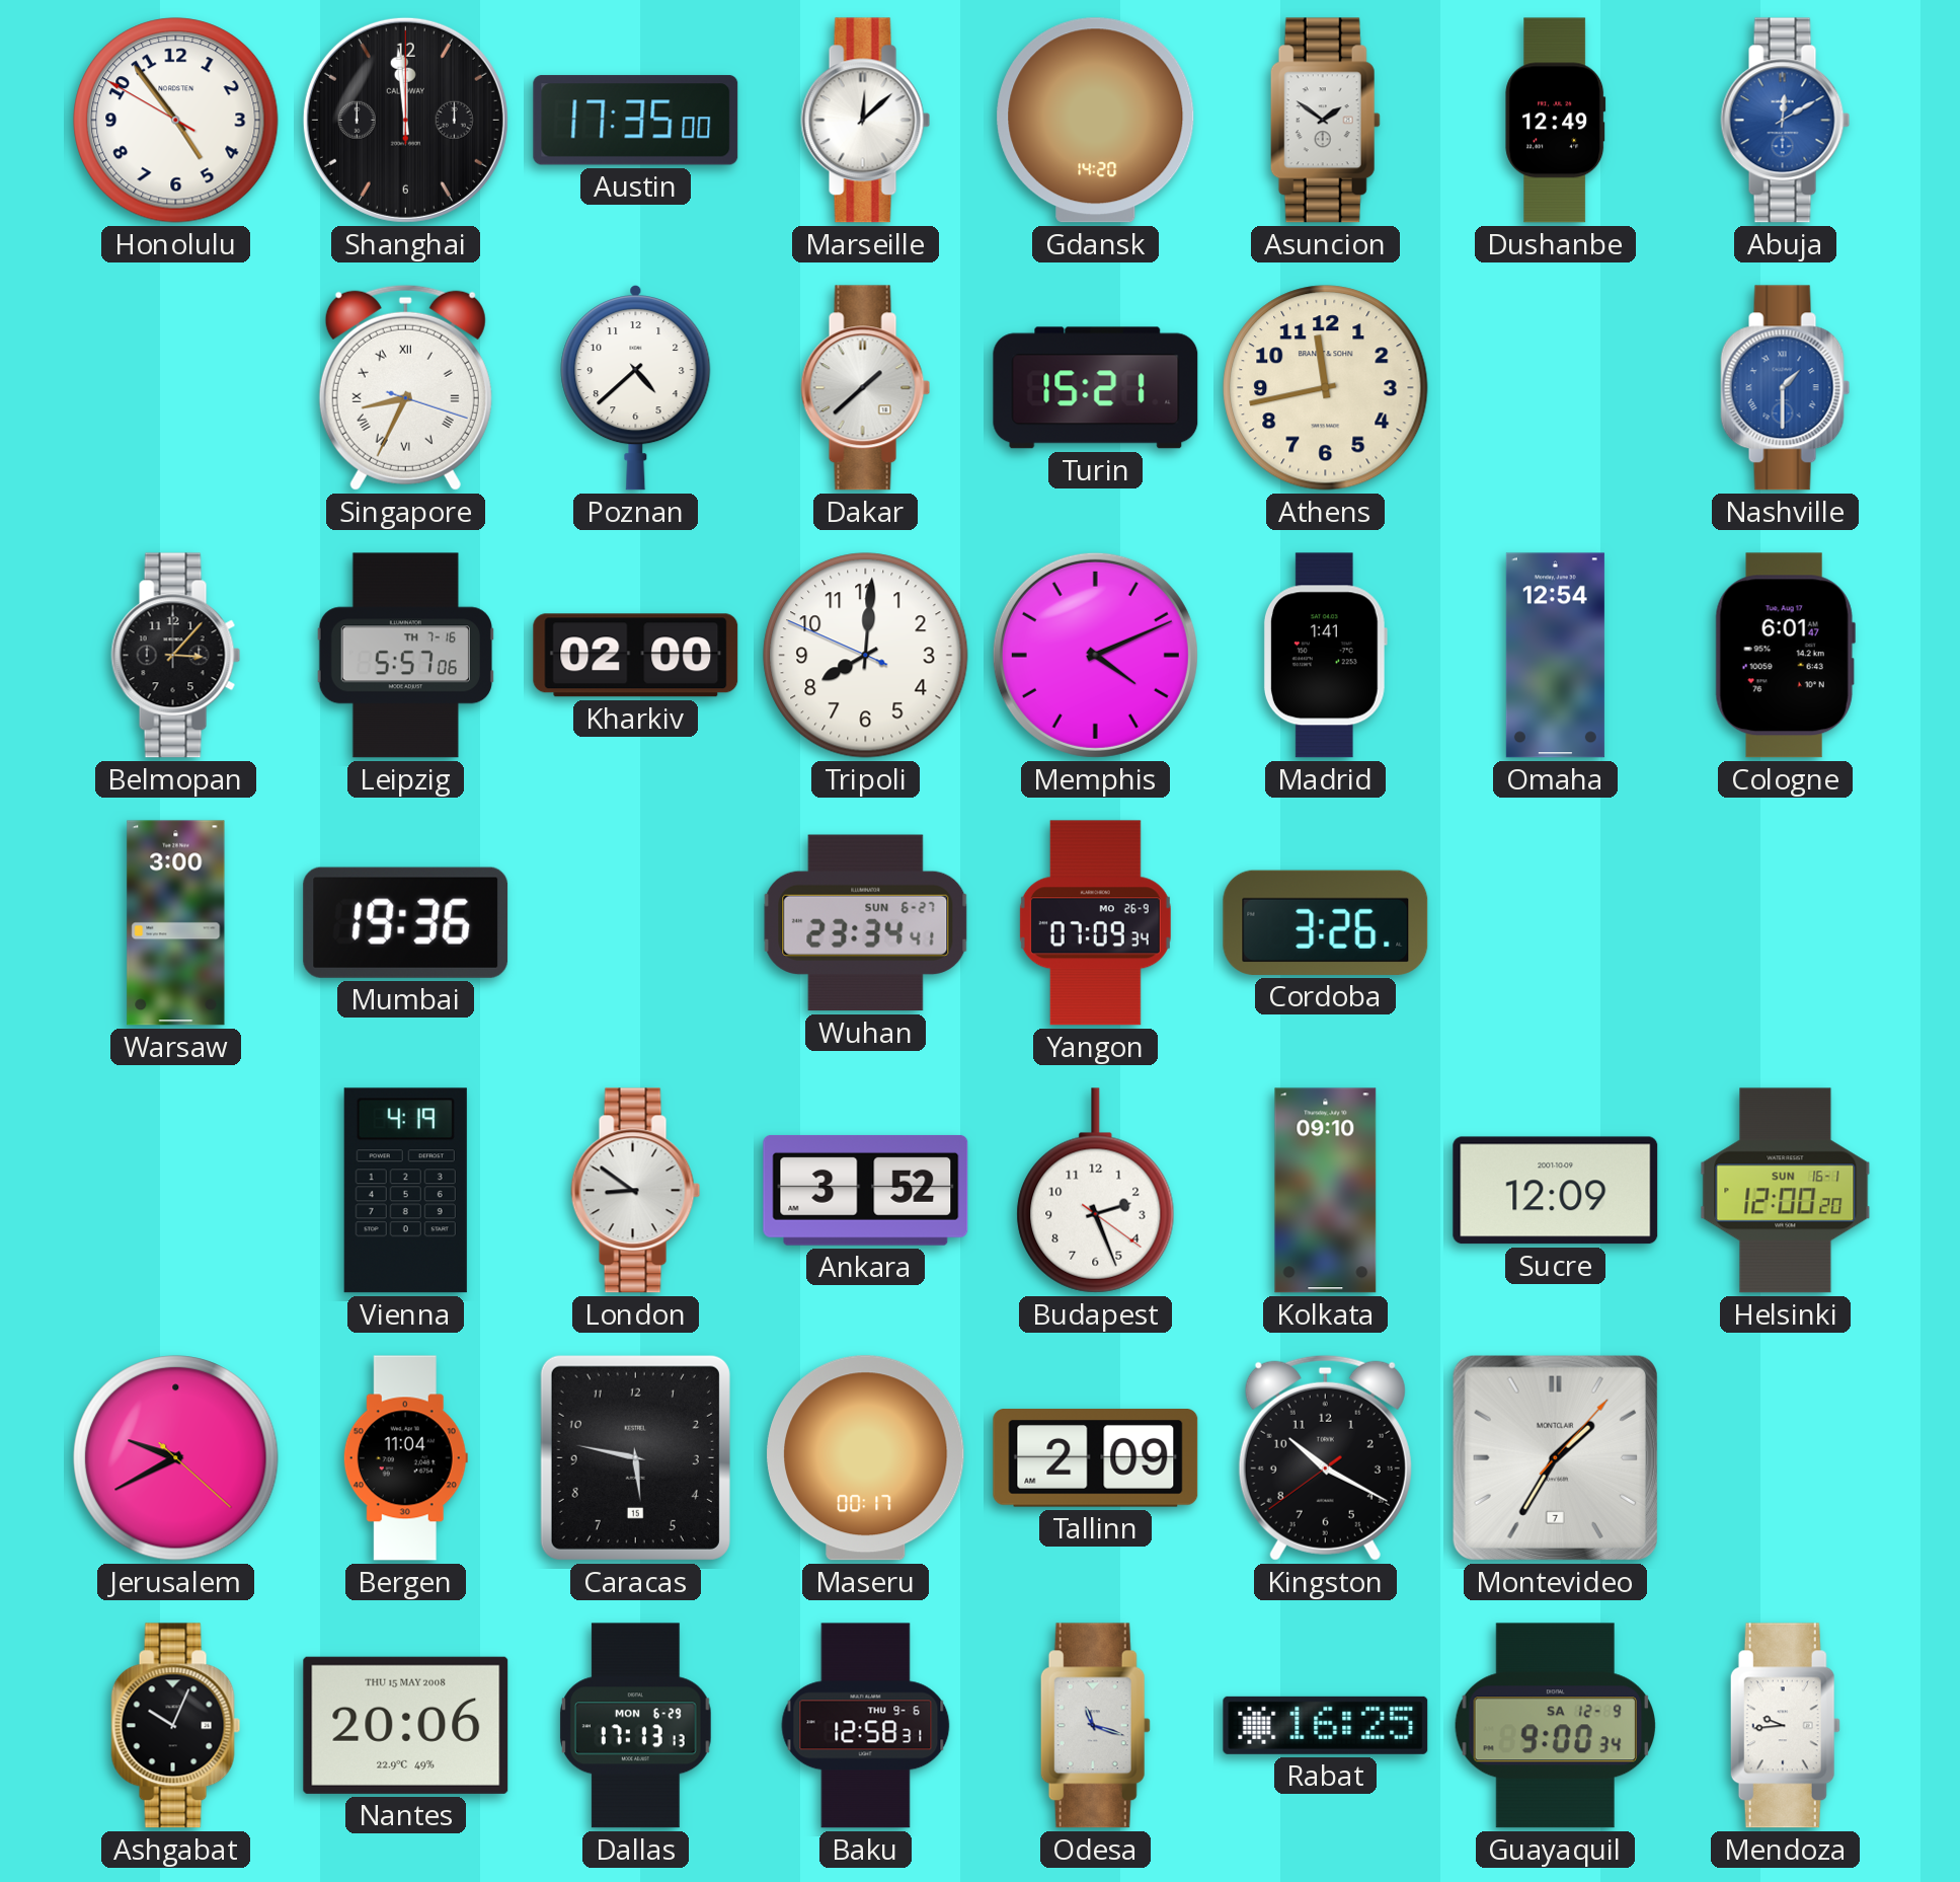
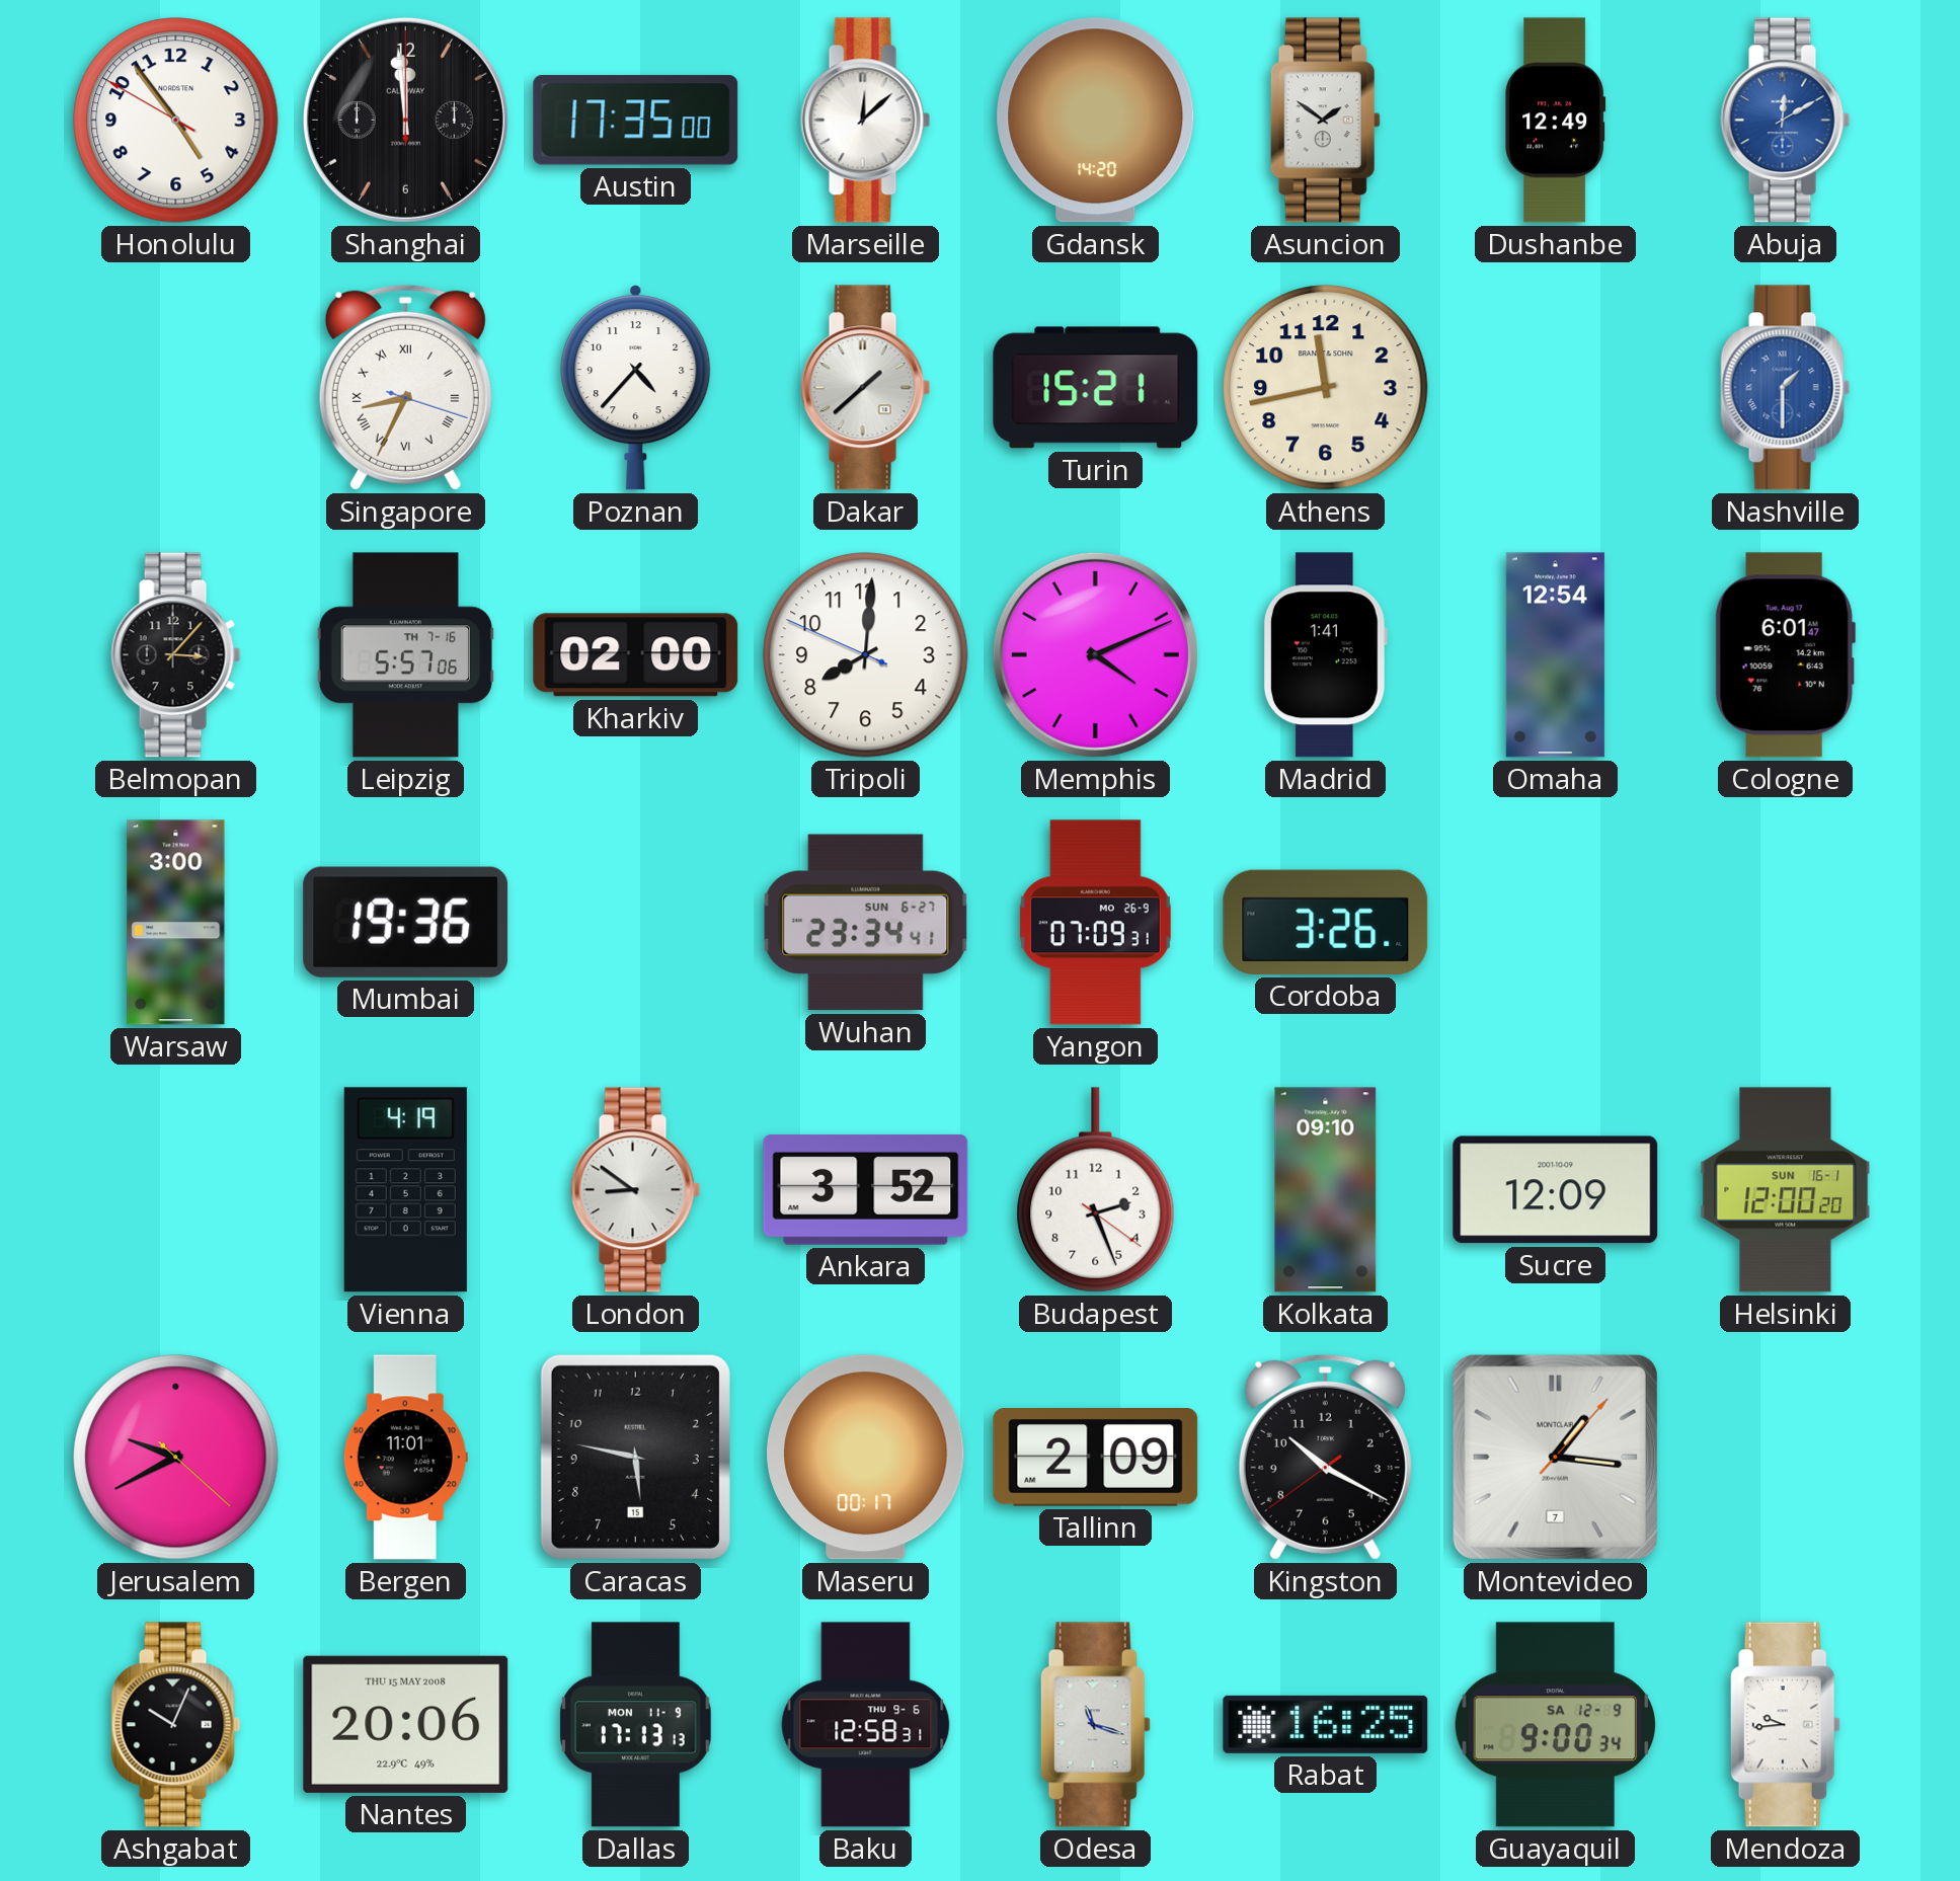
Poznan: 4:38 -> 4:37
Yangon: 07:09:34 -> 07:09:31
Bergen: 11:04 -> 11:01
Montevideo: 1:35 -> 1:16
Dallas date: MON 6-29 -> MON 11-9
